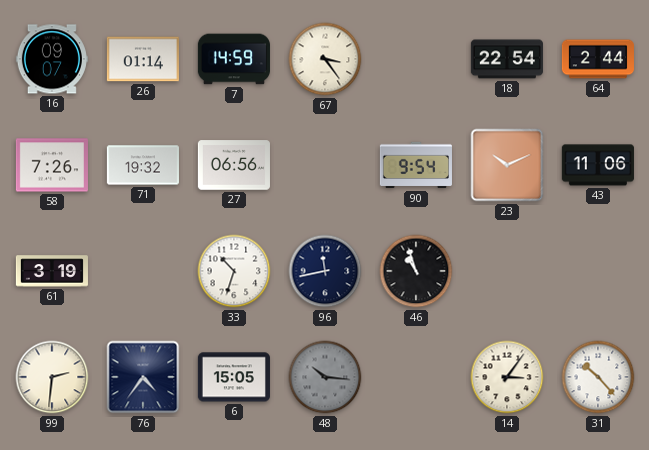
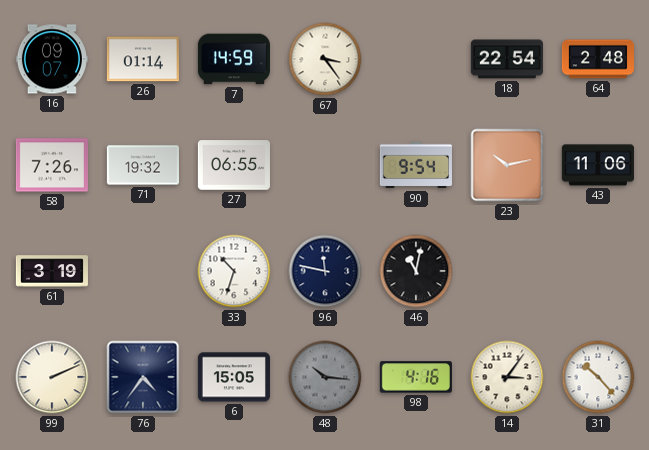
64: 2:44 -> 2:48
27: 06:56 -> 06:55
23: 10:11 -> 10:13
96: 11:43 -> 11:47
46: 10:57 -> 11:02
99: 2:31 -> 2:11
98: none -> 4:16
